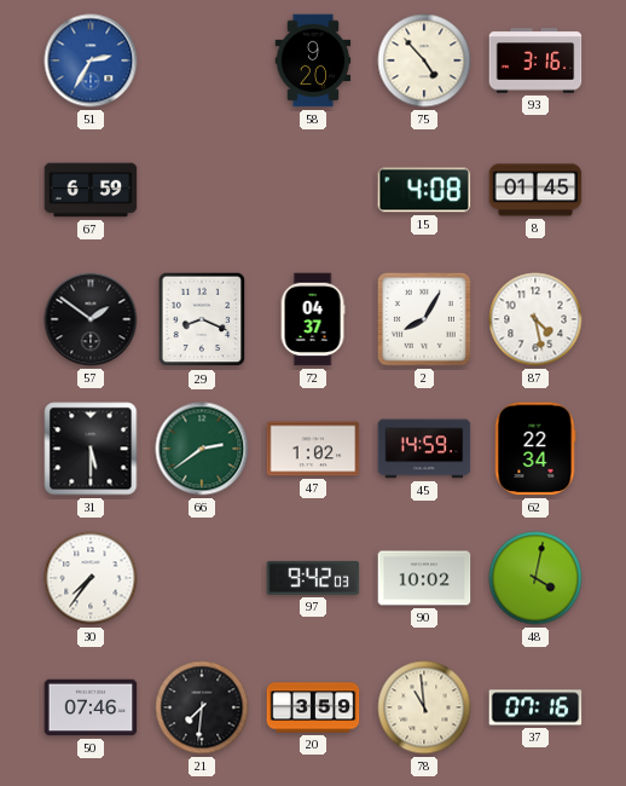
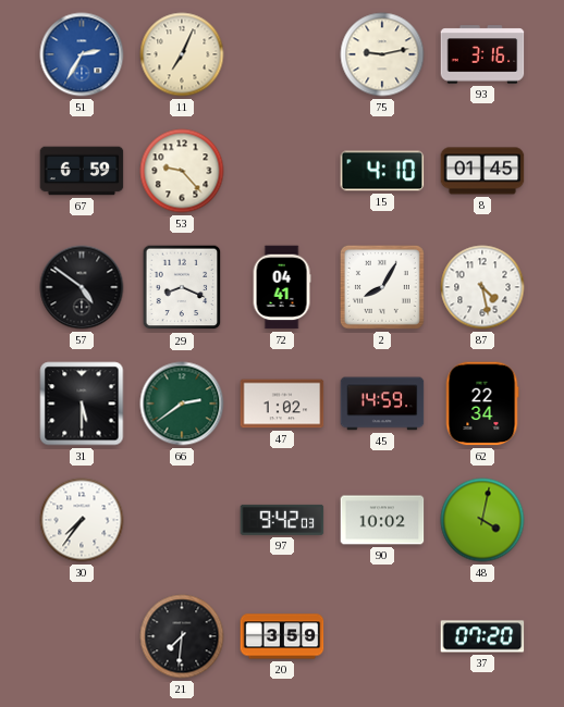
11: none -> 7:04
58: 9:20 -> none
75: 4:53 -> 9:13
53: none -> 9:23
15: 4:08 -> 4:10
57: 1:51 -> 4:51
72: 04:37 -> 04:41
50: 07:46 -> none
78: 10:59 -> none
37: 07:16 -> 07:20
